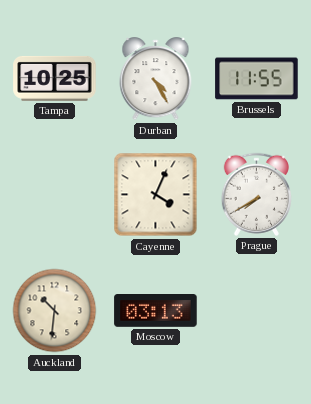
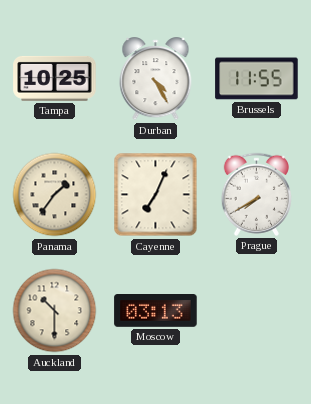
Panama: none -> 1:36
Cayenne: 4:04 -> 7:04
Auckland: 10:31 -> 10:30
